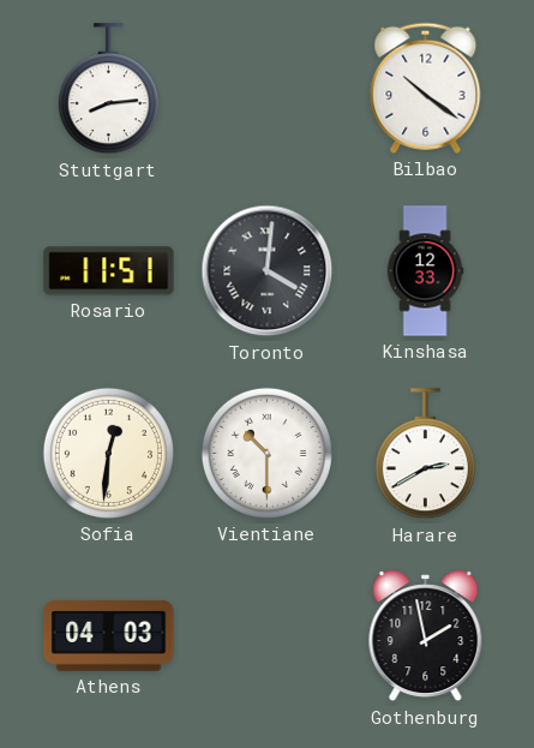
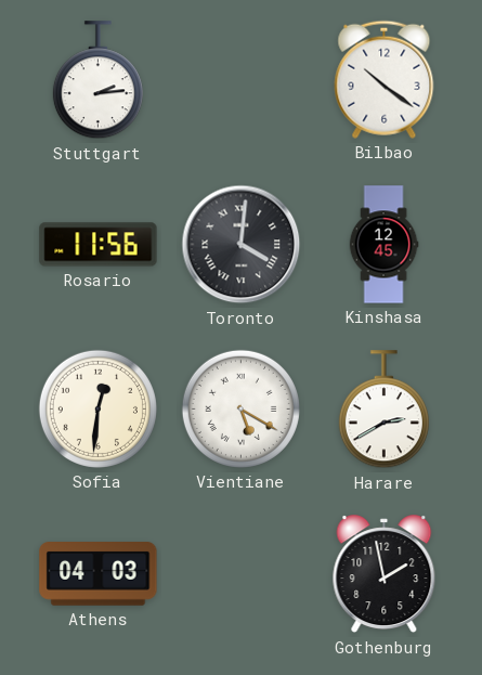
Stuttgart: 8:14 -> 2:14
Rosario: 11:51 -> 11:56
Kinshasa: 12:33 -> 12:45
Vientiane: 10:30 -> 5:20
